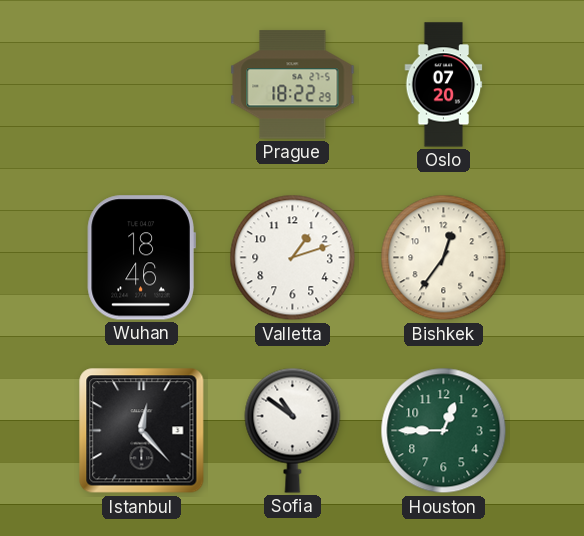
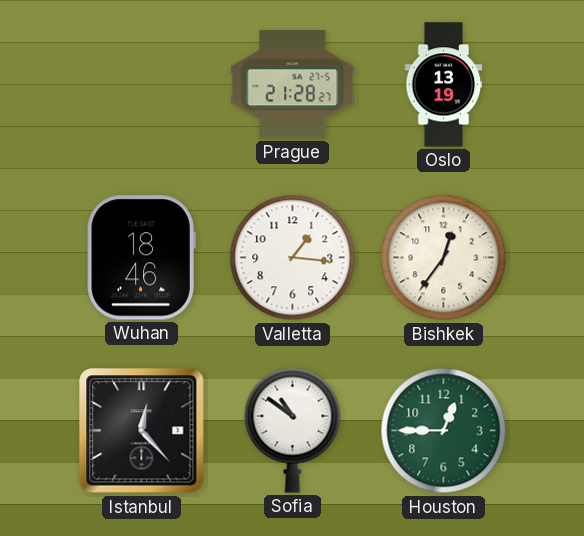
Prague: 18:22 -> 21:28
Oslo: 07:20 -> 13:19
Valletta: 1:12 -> 1:16
